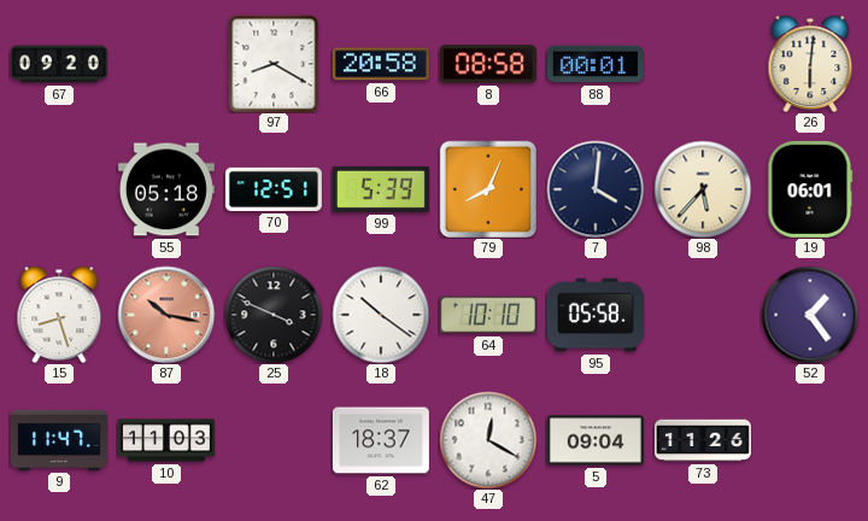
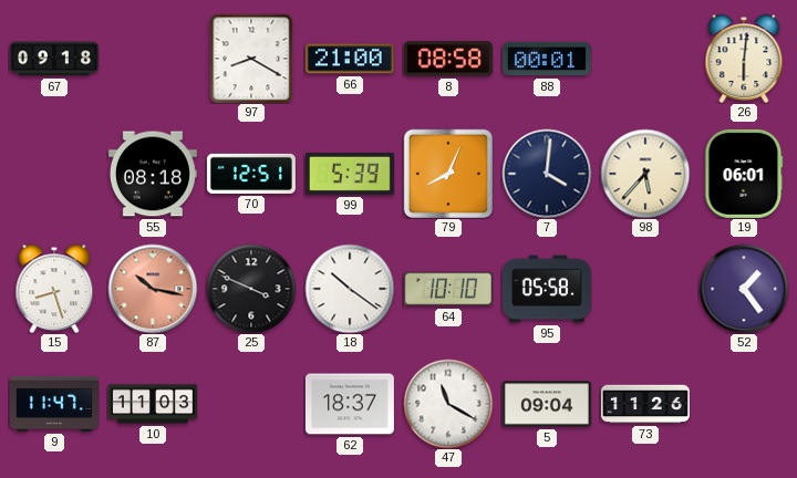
67: 09:20 -> 09:18
66: 20:58 -> 21:00
55: 05:18 -> 08:18
47: 12:20 -> 11:20
